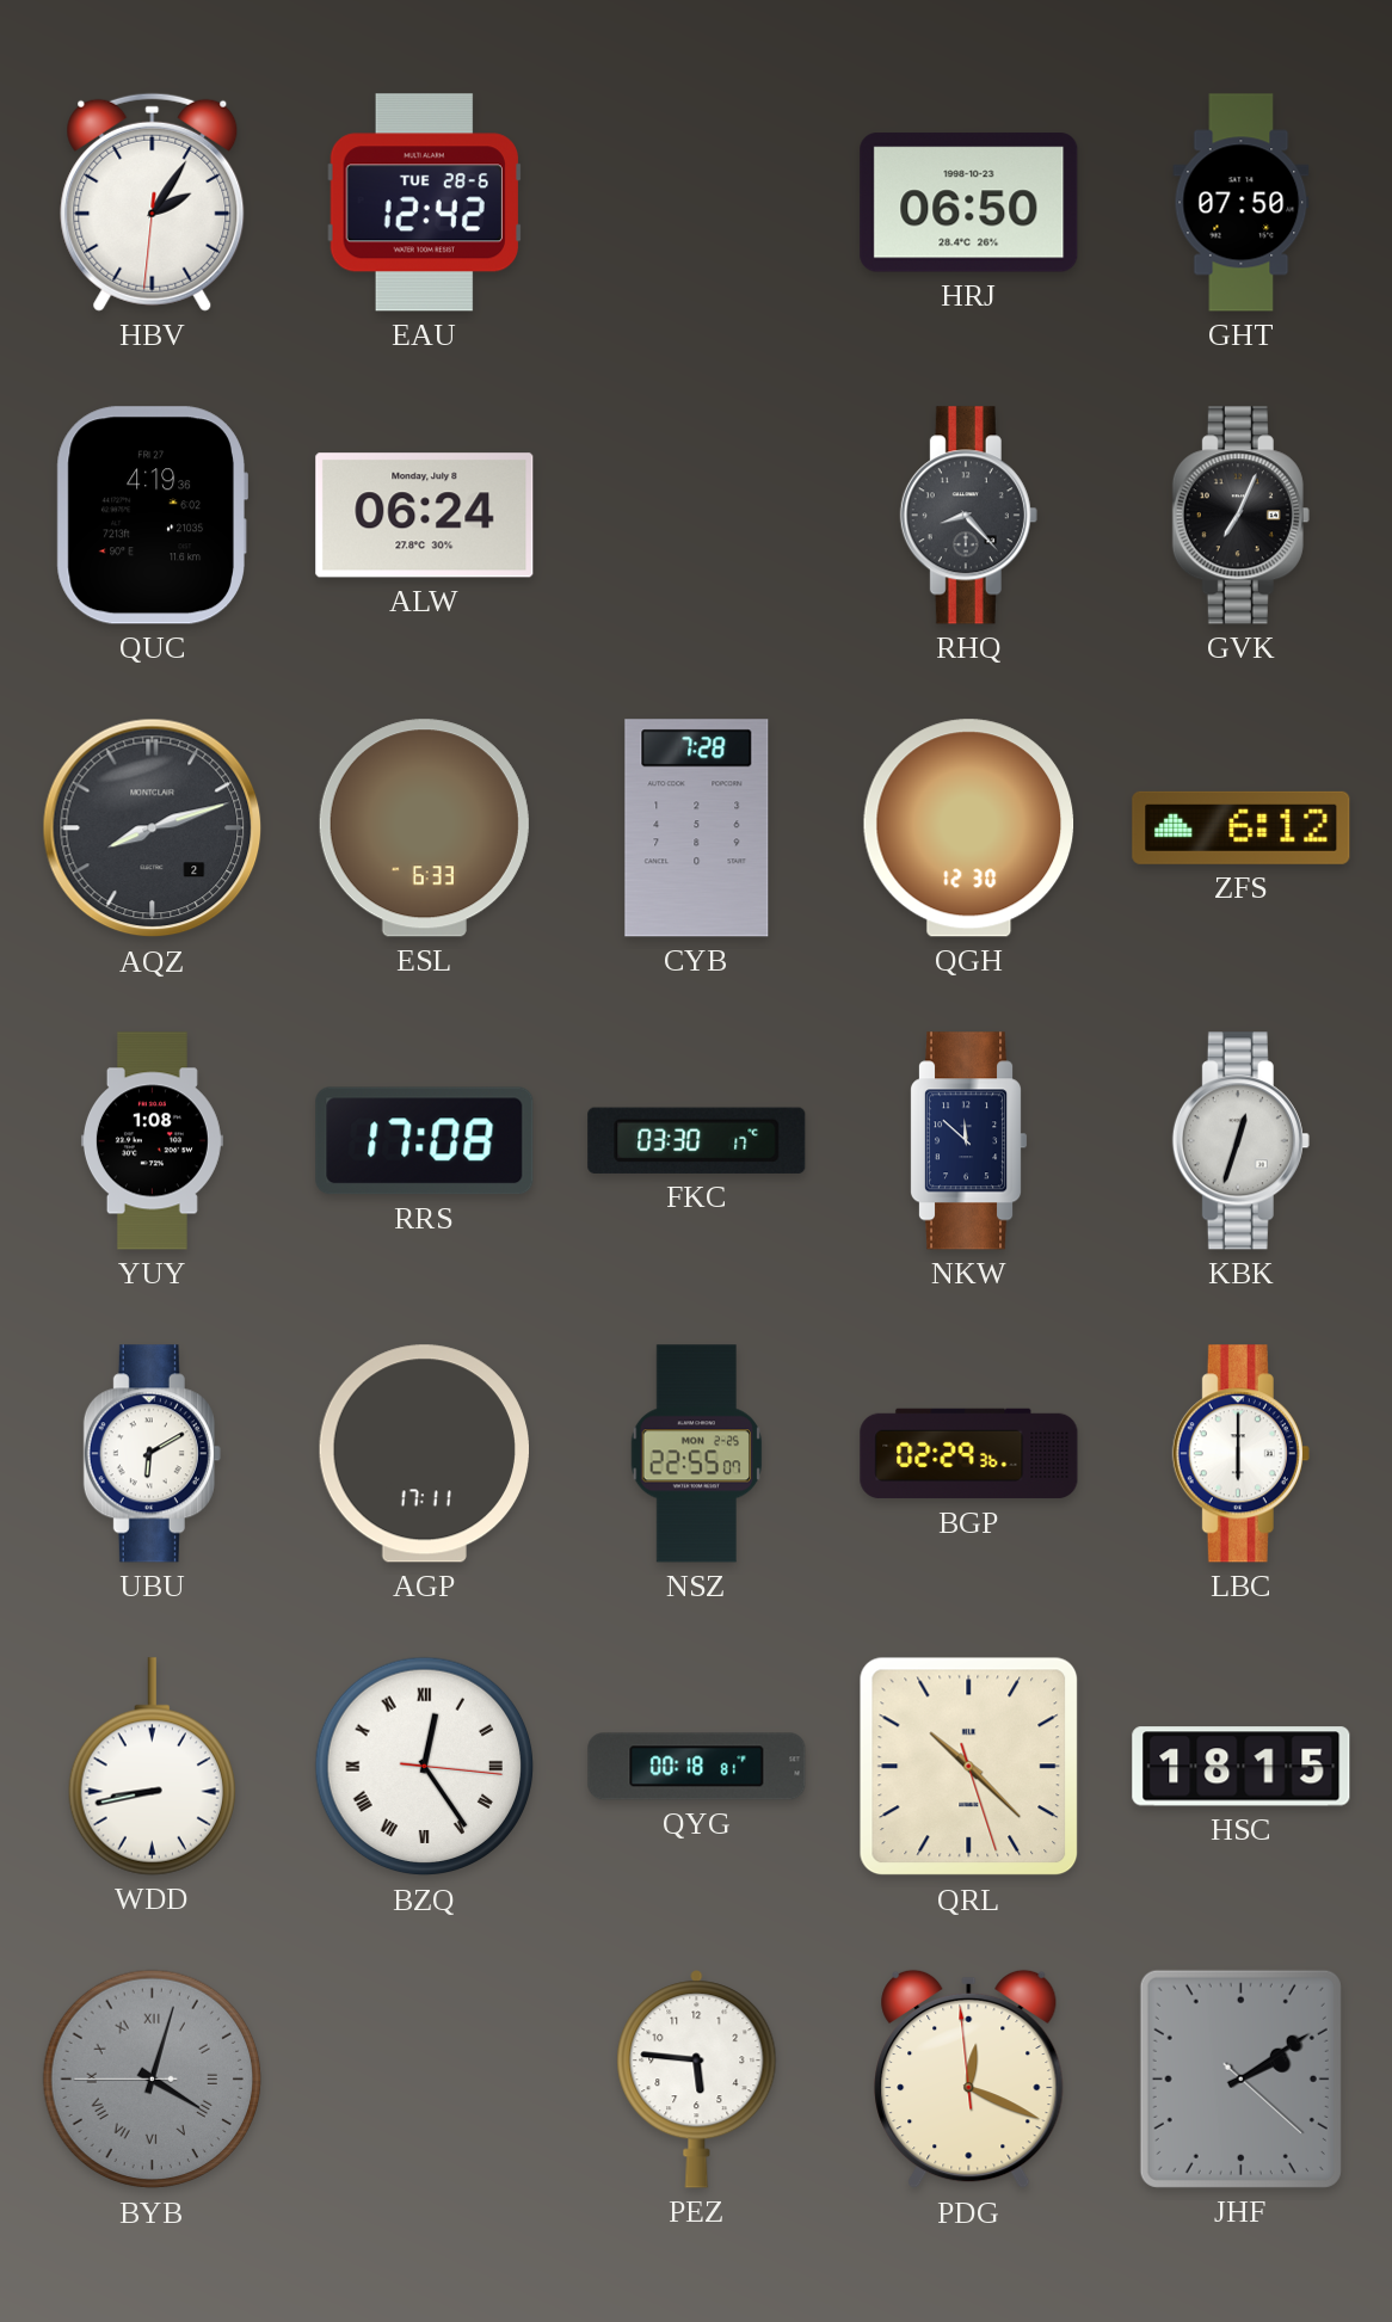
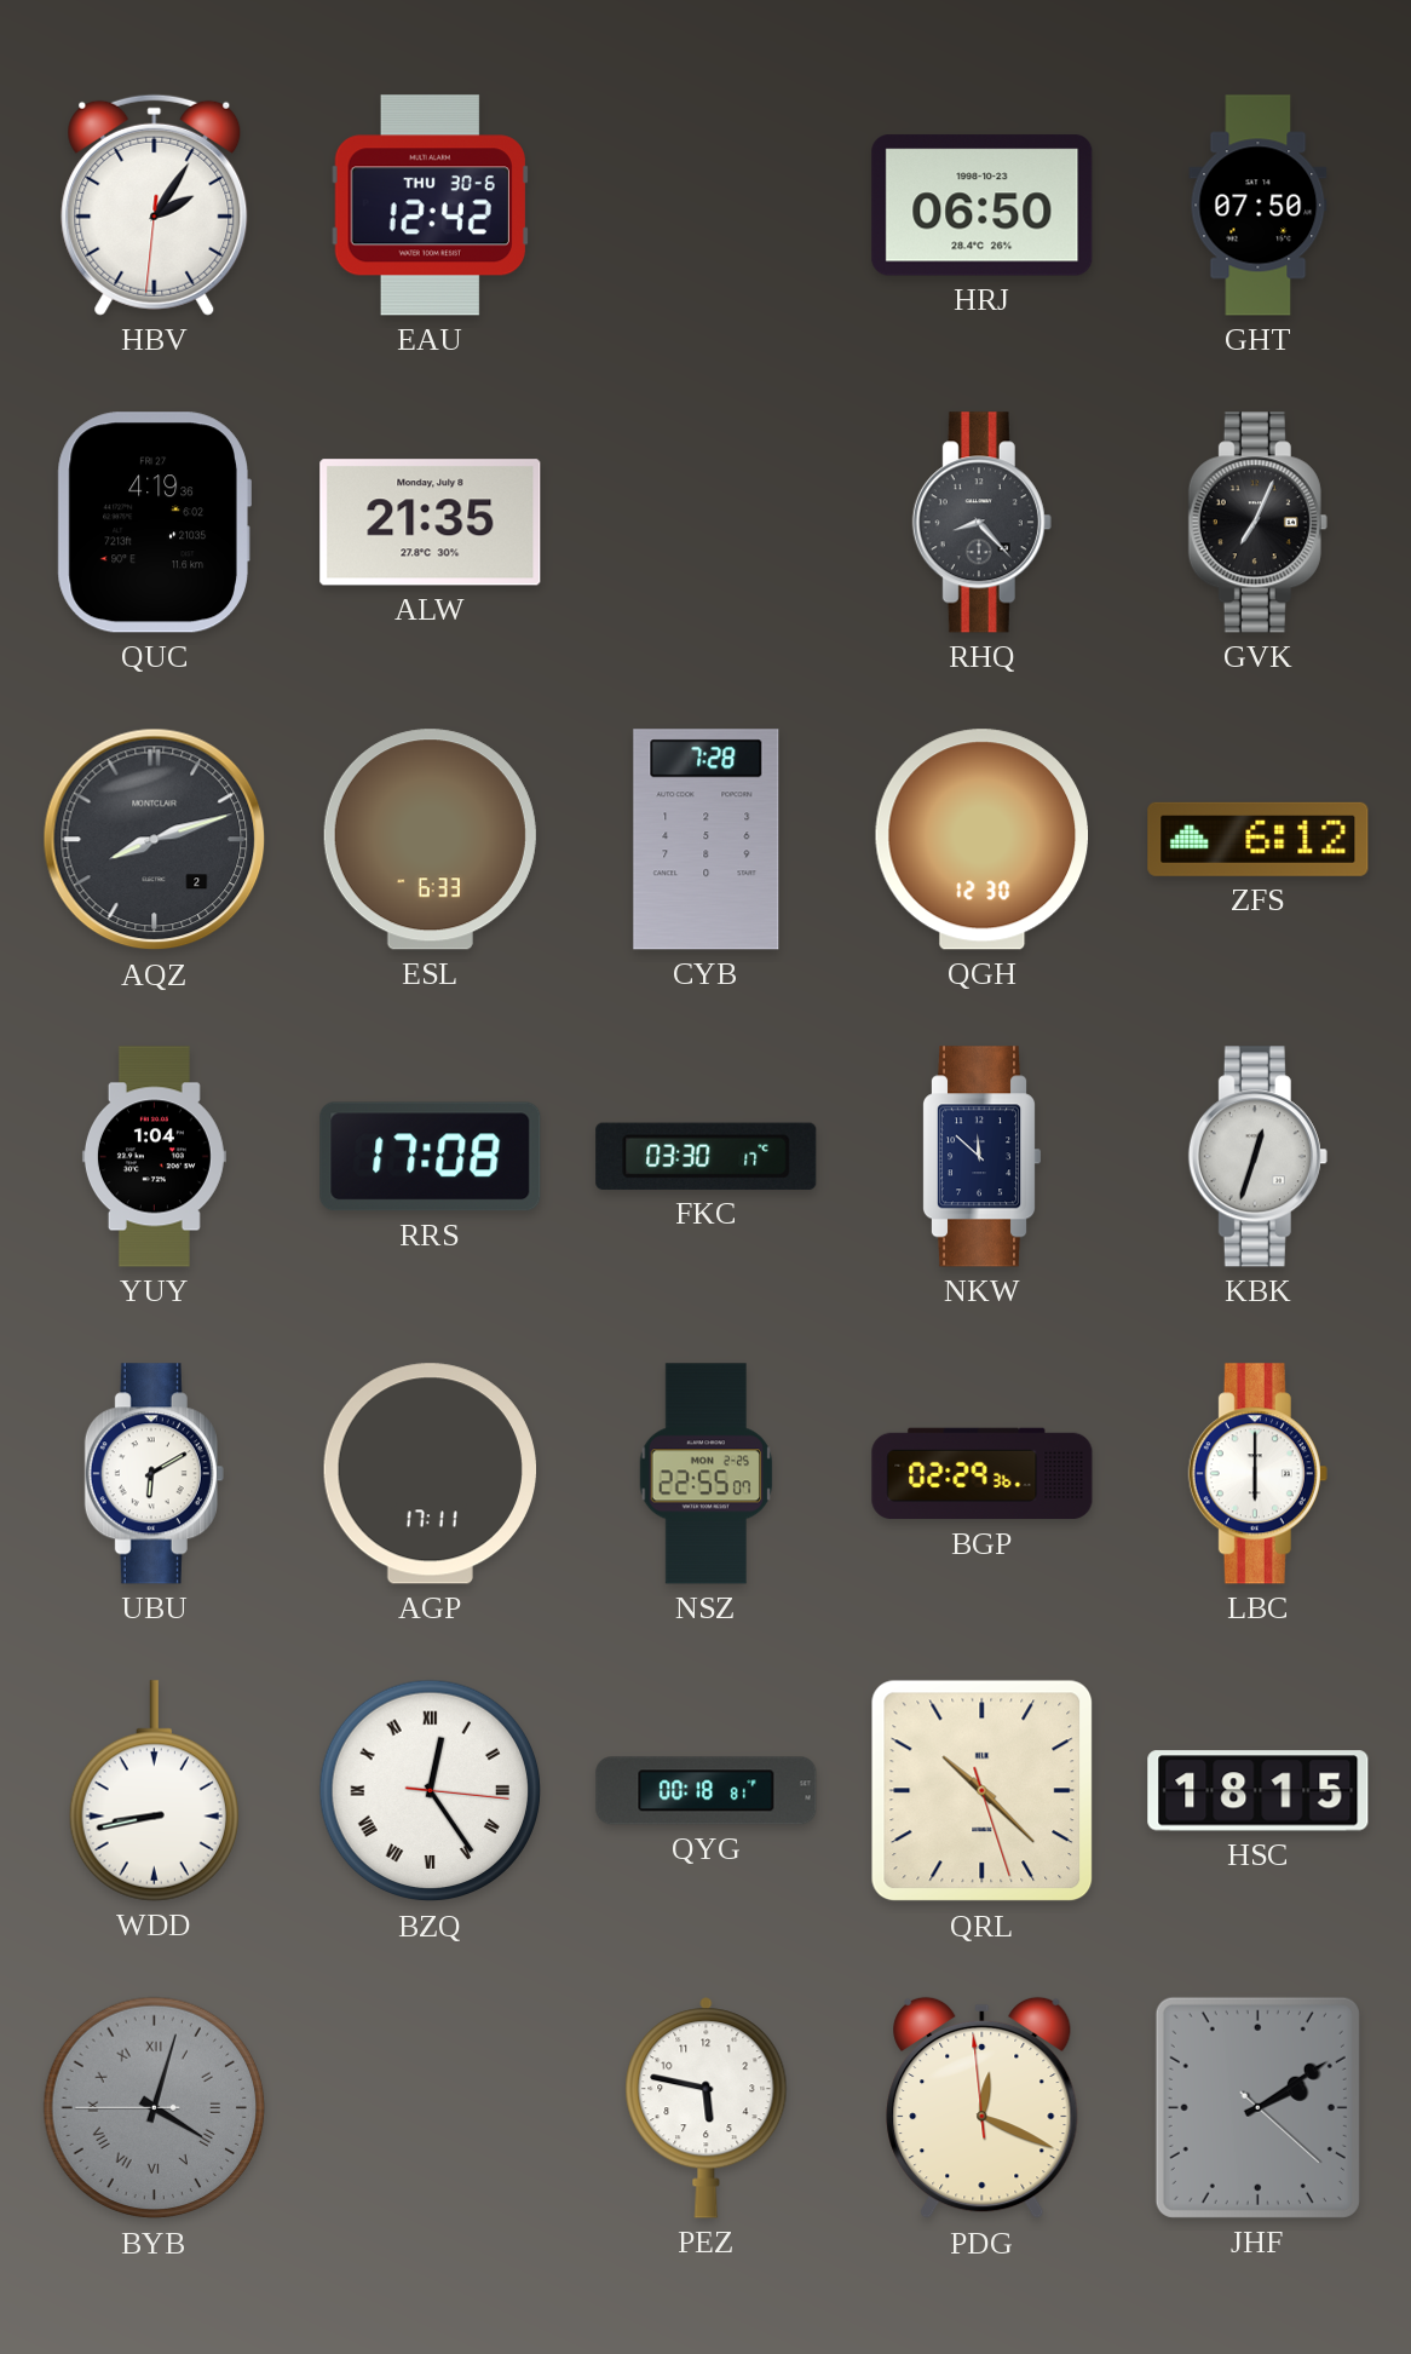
EAU date: TUE 28-6 -> THU 30-6
ALW: 06:24 -> 21:35
YUY: 1:08 -> 1:04
PEZ: 5:46 -> 5:47
